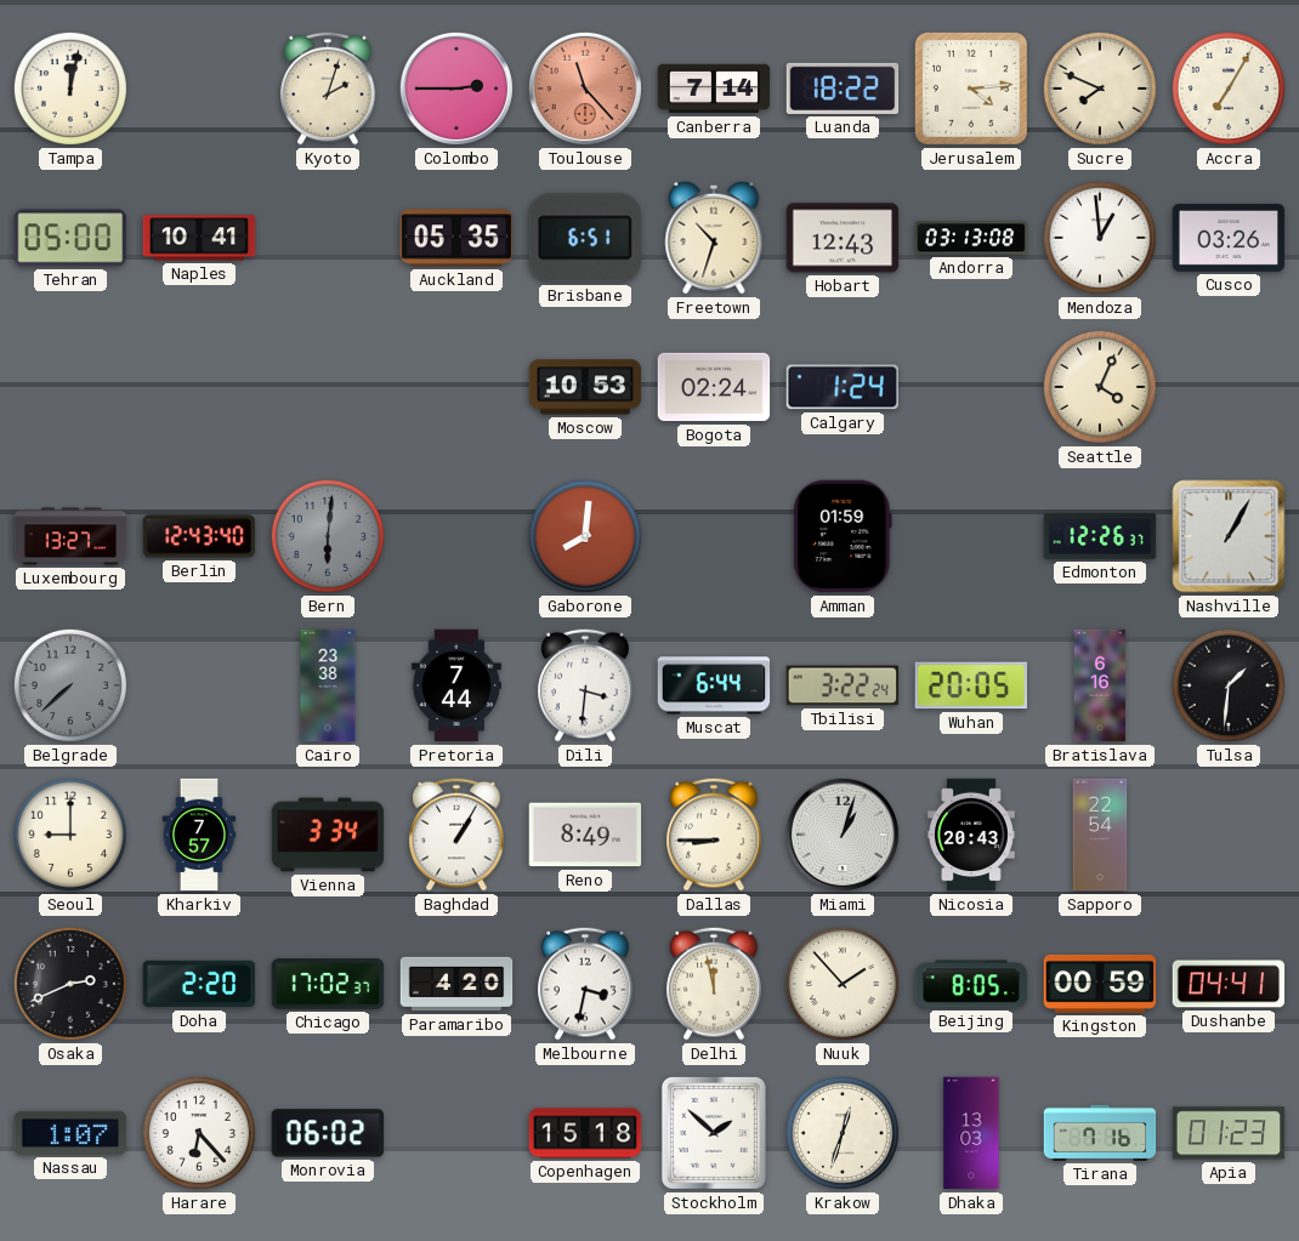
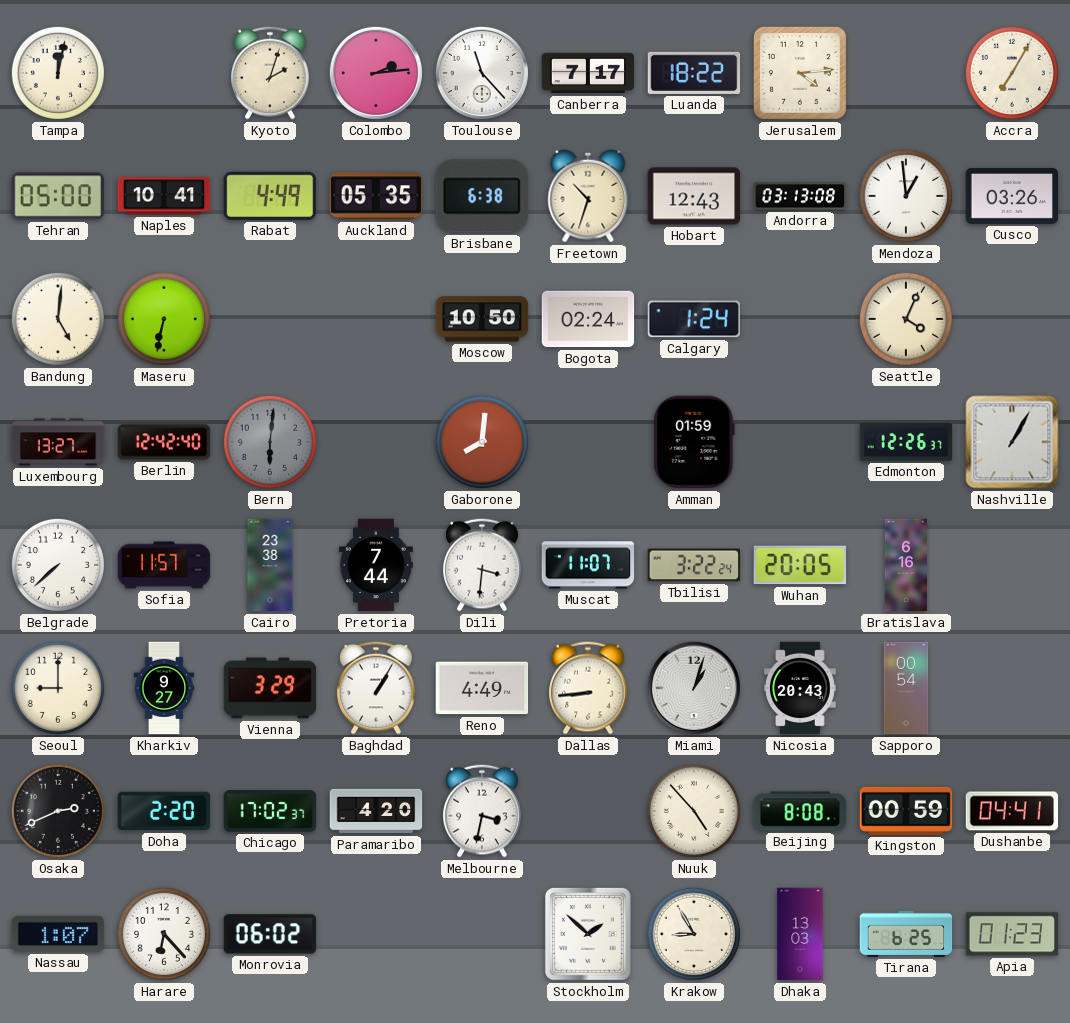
Colombo: 2:45 -> 2:14
Toulouse dial: salmon -> white
Canberra: 7:14 -> 7:17
Sucre: 7:49 -> none
Rabat: none -> 4:49
Brisbane: 6:51 -> 6:38
Bandung: none -> 5:01
Maseru: none -> 6:32
Moscow: 10:53 -> 10:50
Berlin: 12:43 -> 12:42
Belgrade dial: grey -> white
Sofia: none -> 11:57
Muscat: 6:44 -> 11:07
Tulsa: 1:31 -> none
Kharkiv: 7:57 -> 9:27
Vienna: 3:34 -> 3:29
Reno: 8:49 -> 4:49
Dallas: 8:45 -> 8:44
Sapporo: 22:54 -> 00:54
Delhi: 11:58 -> none
Nuuk: 1:53 -> 4:53
Beijing: 8:05 -> 8:08
Copenhagen: 15:18 -> none
Krakow: 12:33 -> 8:55
Tirana: 7:16 -> 6:25
